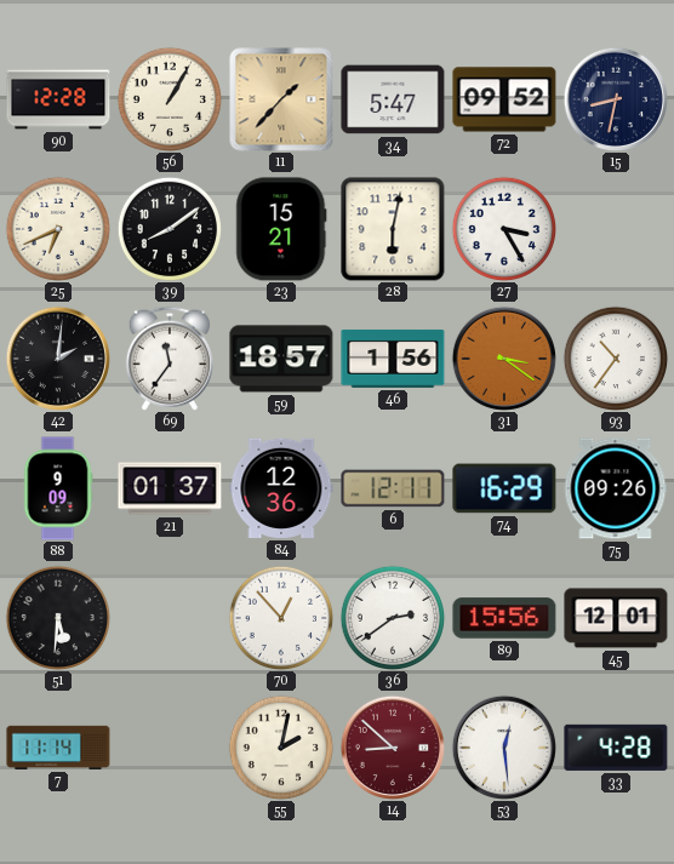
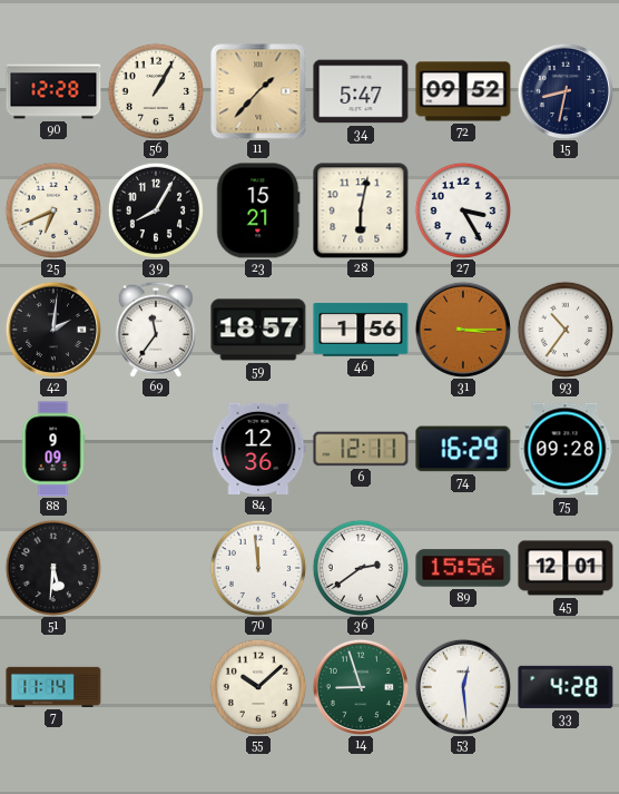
39: 8:09 -> 8:05
31: 3:21 -> 3:15
21: 01:37 -> none
75: 09:26 -> 09:28
70: 12:53 -> 11:59
55: 2:02 -> 10:08
14: 8:52 -> 8:57
14 dial: burgundy -> green
